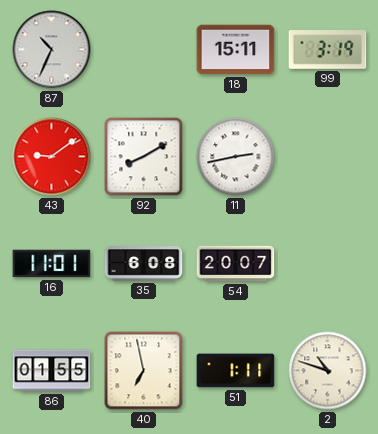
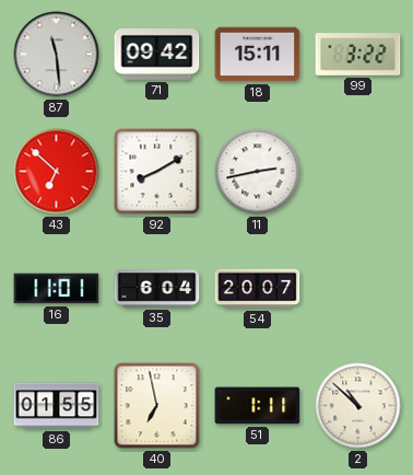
87: 10:34 -> 11:29
71: none -> 09:42
99: 3:19 -> 3:22
43: 9:09 -> 6:52
35: 6:08 -> 6:04
2: 10:48 -> 10:52
